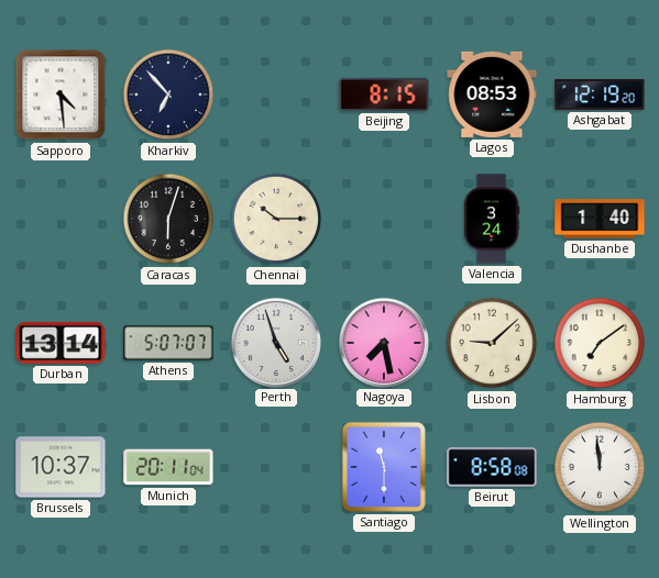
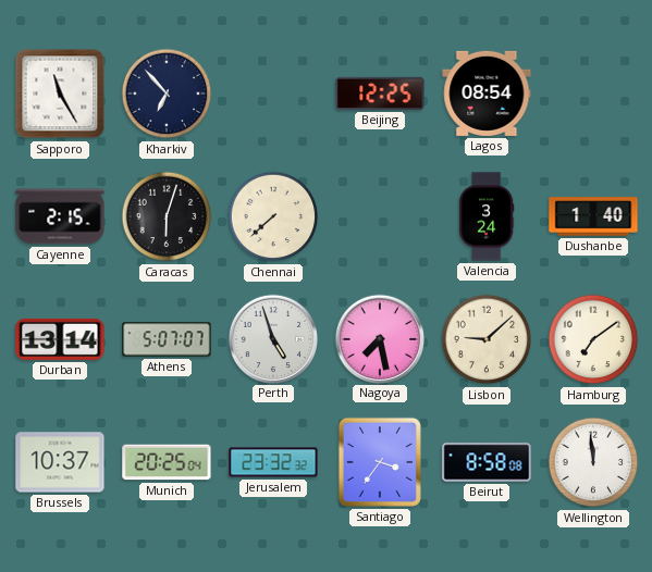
Sapporo: 4:29 -> 11:25
Beijing: 8:15 -> 12:25
Lagos: 08:53 -> 08:54
Ashgabat: 12:19 -> none
Cayenne: none -> 2:15
Chennai: 10:15 -> 7:38
Munich: 20:11 -> 20:25
Jerusalem: none -> 23:32
Santiago: 11:30 -> 3:36
